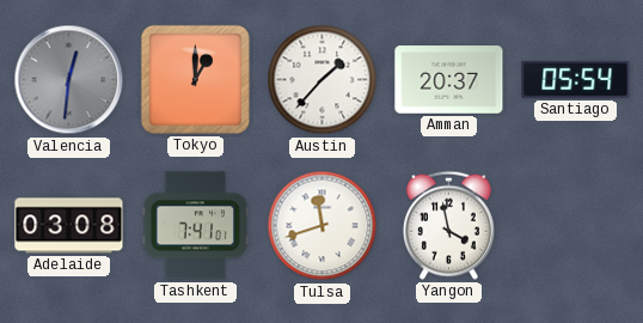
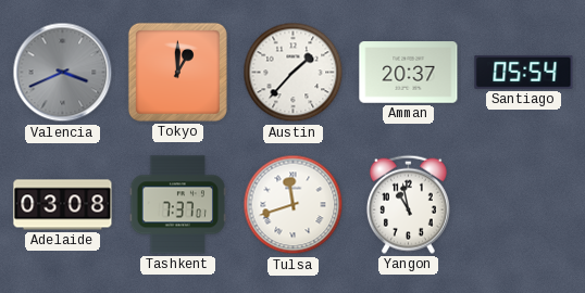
Valencia: 12:31 -> 3:41
Tashkent: 7:41 -> 7:37
Yangon: 3:58 -> 10:58
